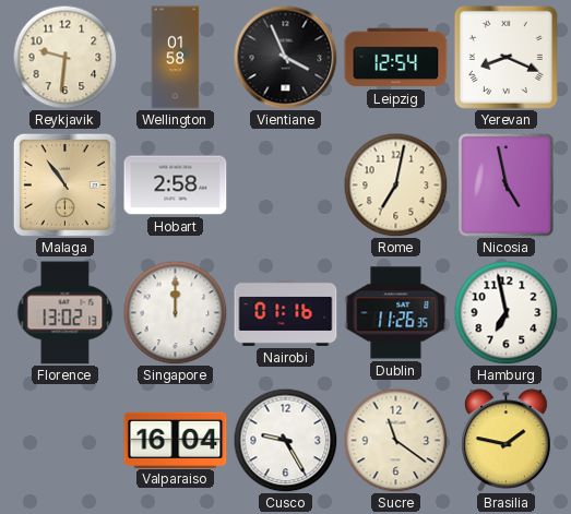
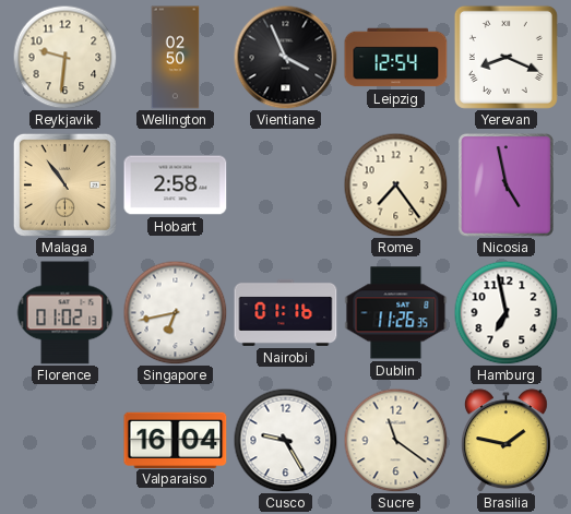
Wellington: 01:58 -> 02:50
Rome: 7:02 -> 7:24
Florence: 13:02 -> 01:02
Singapore: 12:00 -> 6:43
